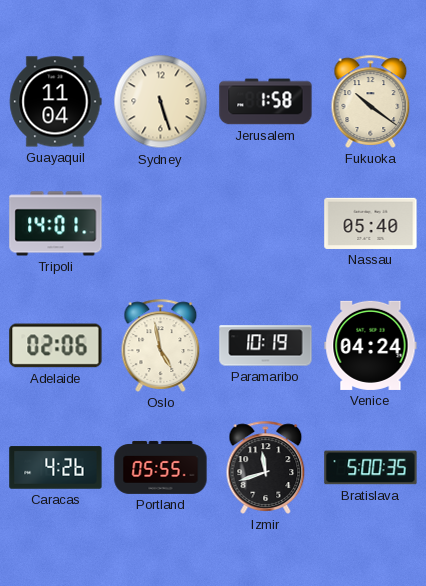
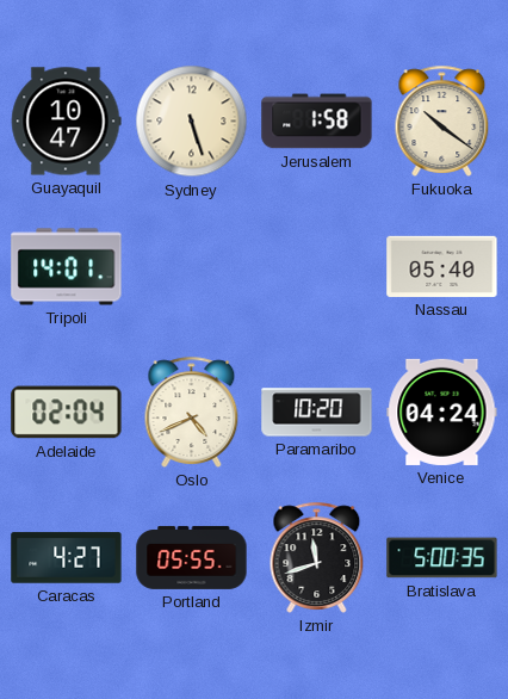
Guayaquil: 11:04 -> 10:47
Adelaide: 02:06 -> 02:04
Oslo: 4:58 -> 4:41
Paramaribo: 10:19 -> 10:20
Caracas: 4:26 -> 4:27
